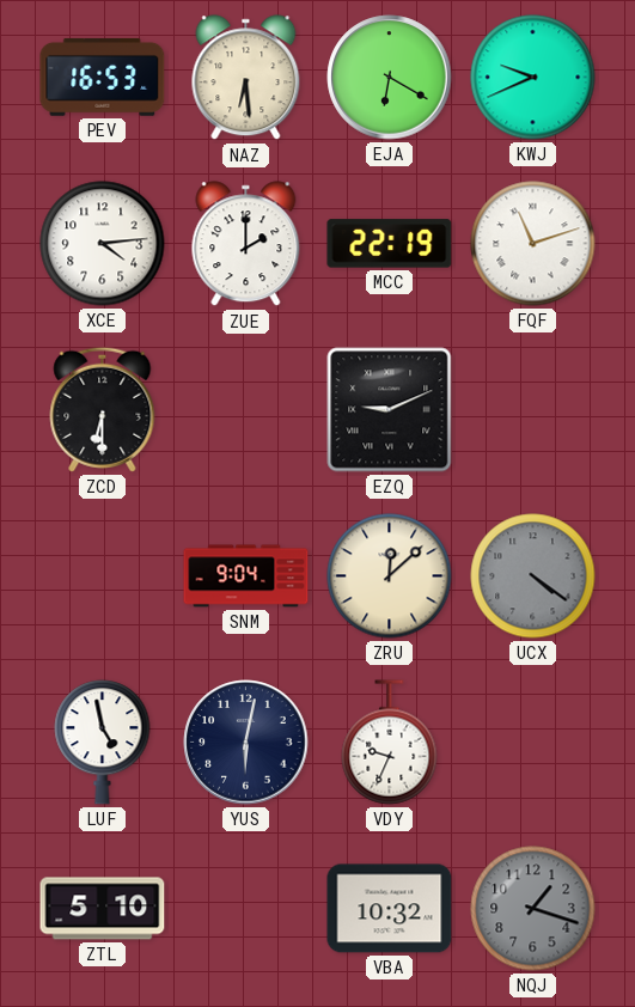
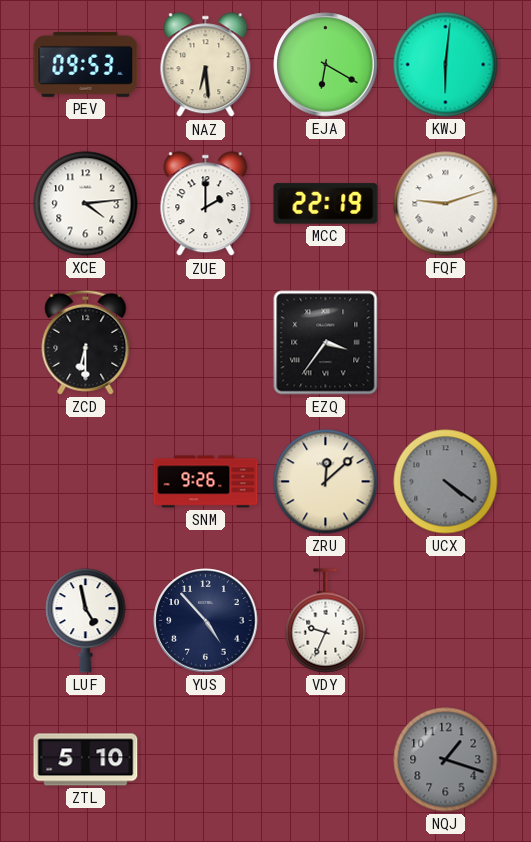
PEV: 16:53 -> 09:53
KWJ: 9:41 -> 6:01
FQF: 11:12 -> 9:12
EZQ: 9:11 -> 3:36
SNM: 9:04 -> 9:26
YUS: 6:02 -> 4:53
VBA: 10:32 -> none
